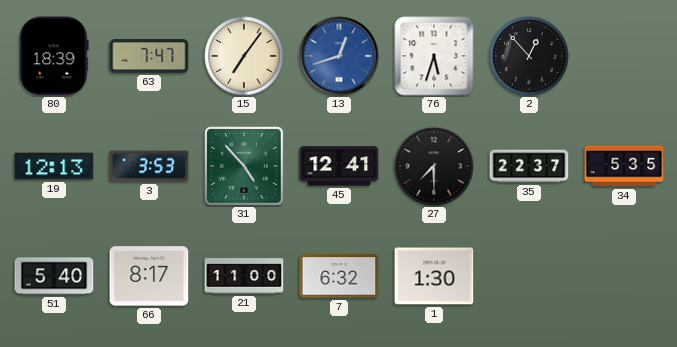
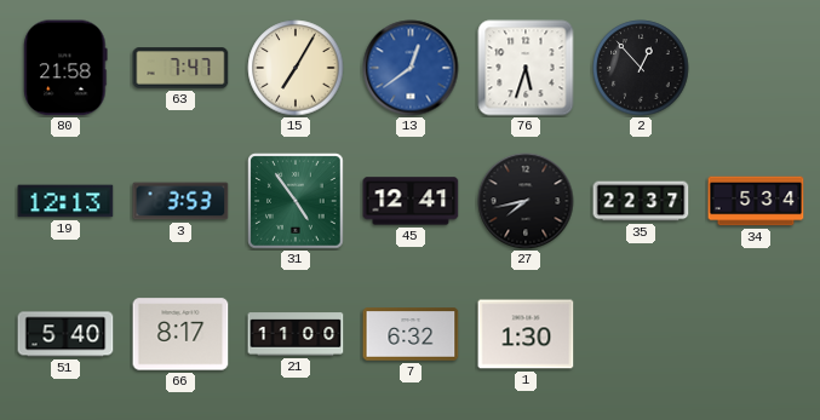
80: 18:39 -> 21:58
15: 7:06 -> 7:05
13: 12:42 -> 12:39
31: 4:53 -> 4:54
27: 7:30 -> 7:43
34: 5:35 -> 5:34
